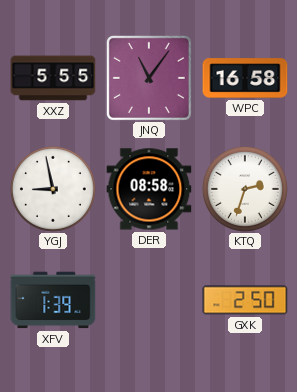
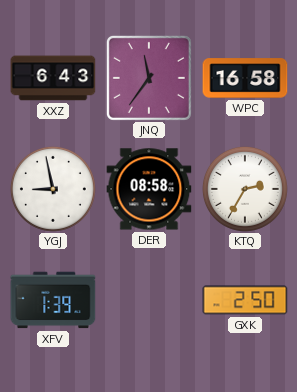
XXZ: 5:55 -> 6:43
JNQ: 11:06 -> 11:36
KTQ: 2:33 -> 2:35
